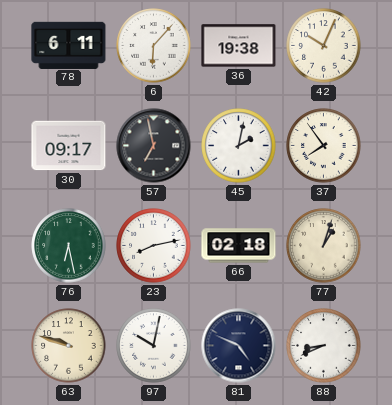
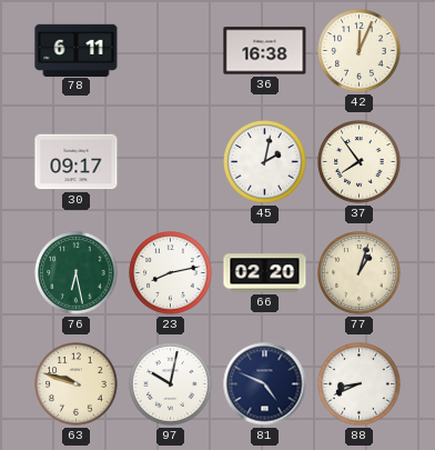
6: 6:07 -> none
36: 19:38 -> 16:38
42: 10:04 -> 12:04
57: 6:58 -> none
66: 02:18 -> 02:20
